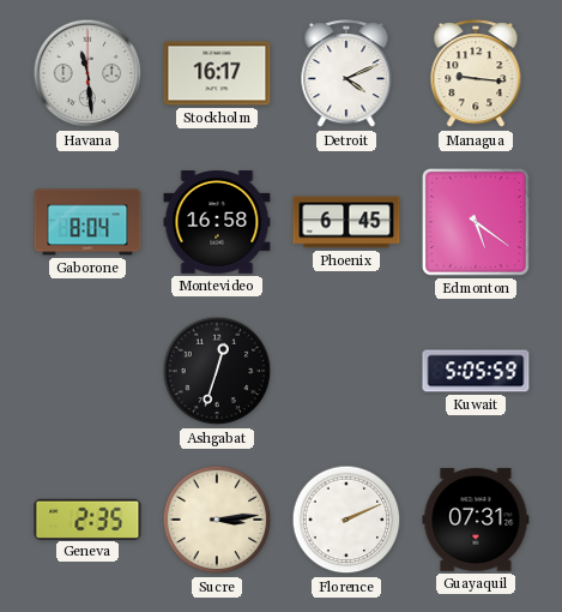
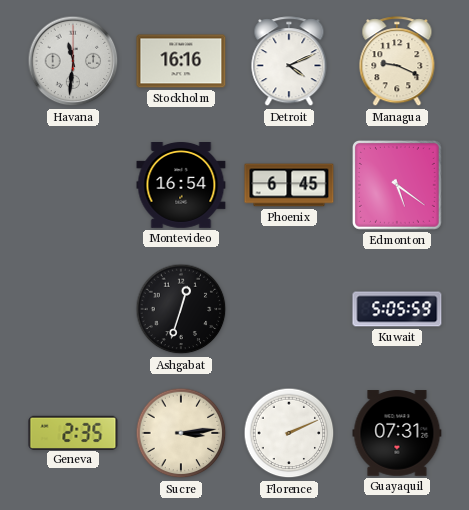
Havana: 11:29 -> 11:31
Stockholm: 16:17 -> 16:16
Managua: 9:16 -> 9:19
Gaborone: 8:04 -> none
Montevideo: 16:58 -> 16:54
